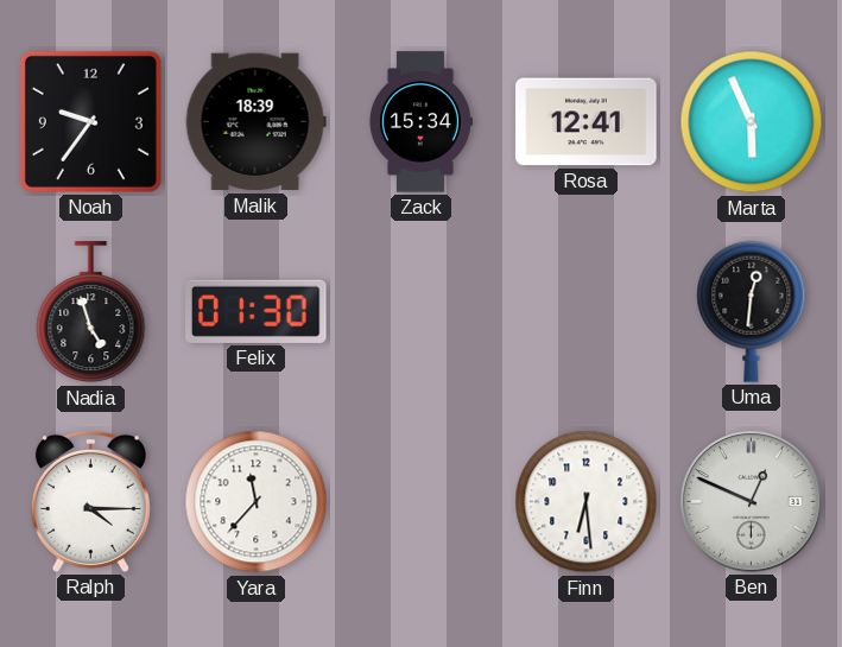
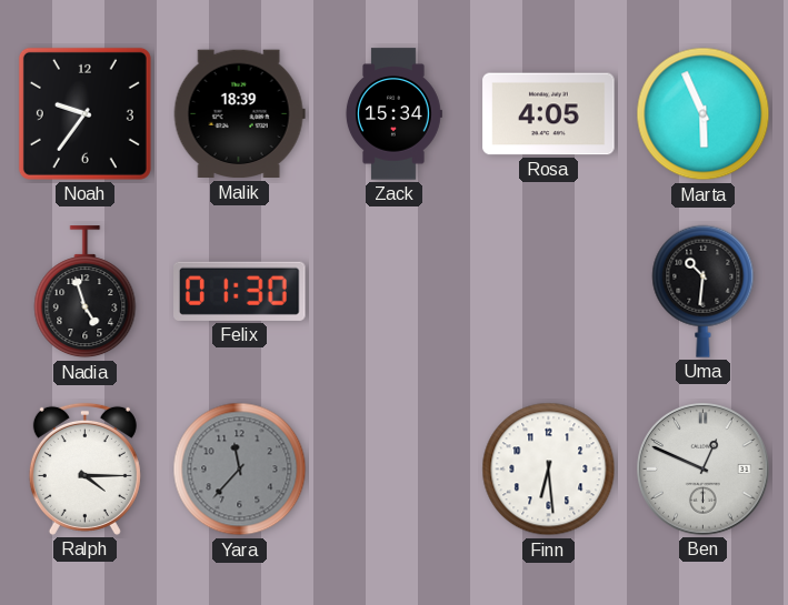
Rosa: 12:41 -> 4:05
Uma: 12:31 -> 10:31
Yara dial: white -> grey
